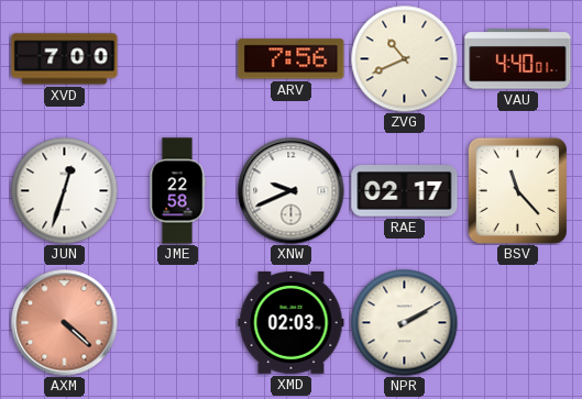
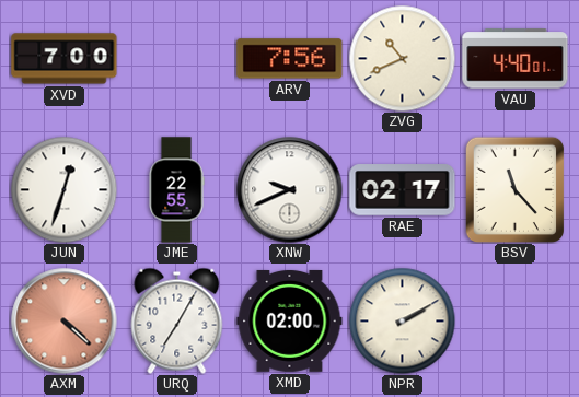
JME: 22:58 -> 22:55
URQ: none -> 7:05
XMD: 02:03 -> 02:00
